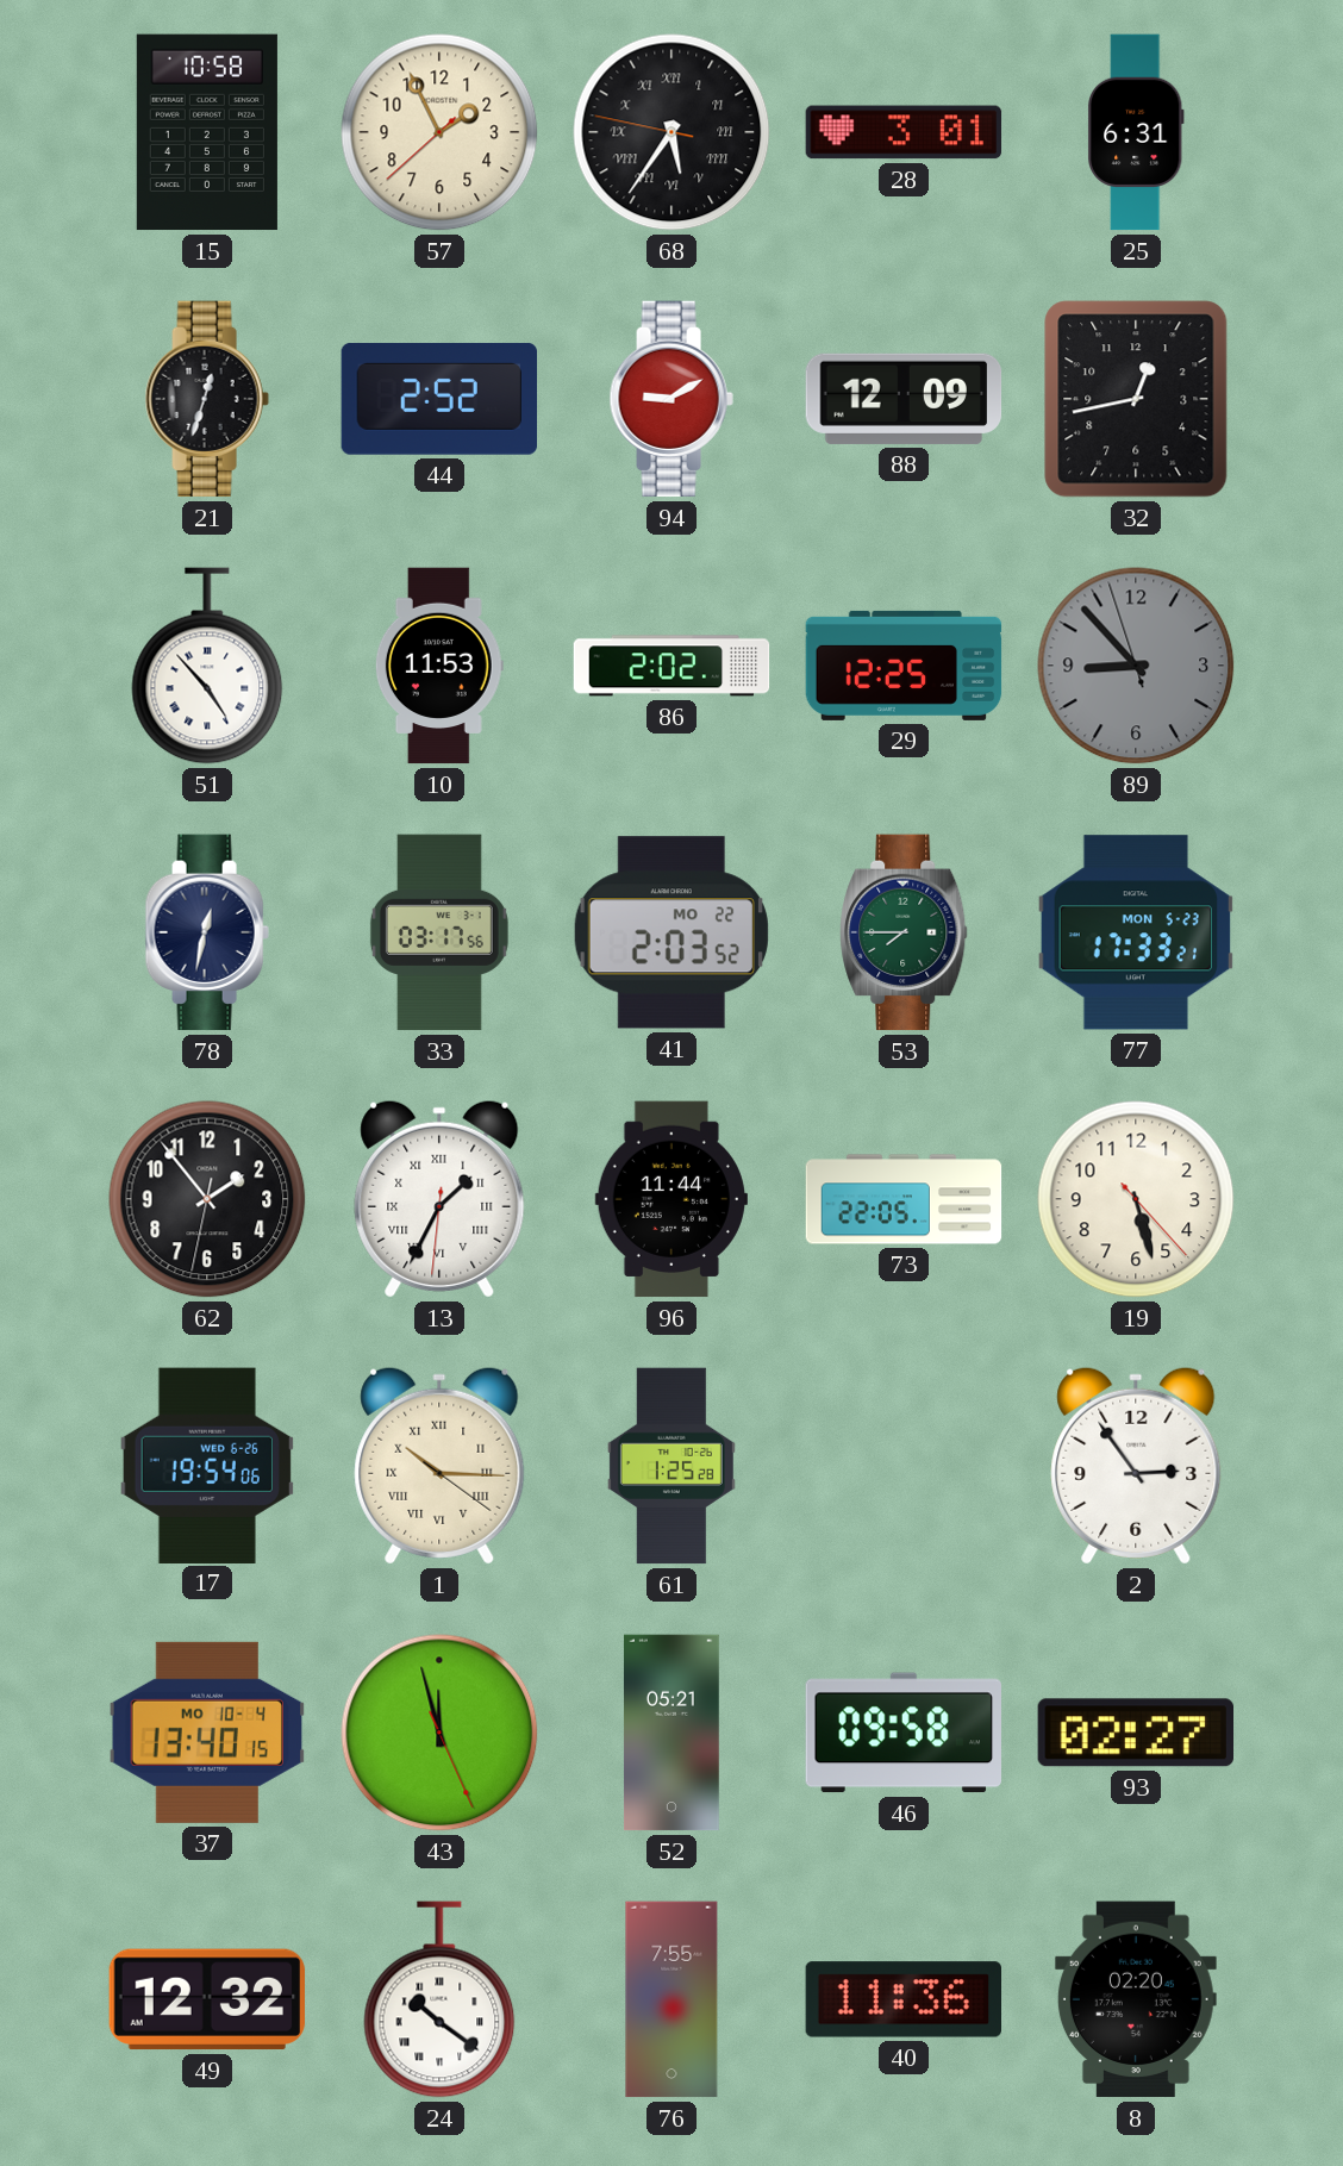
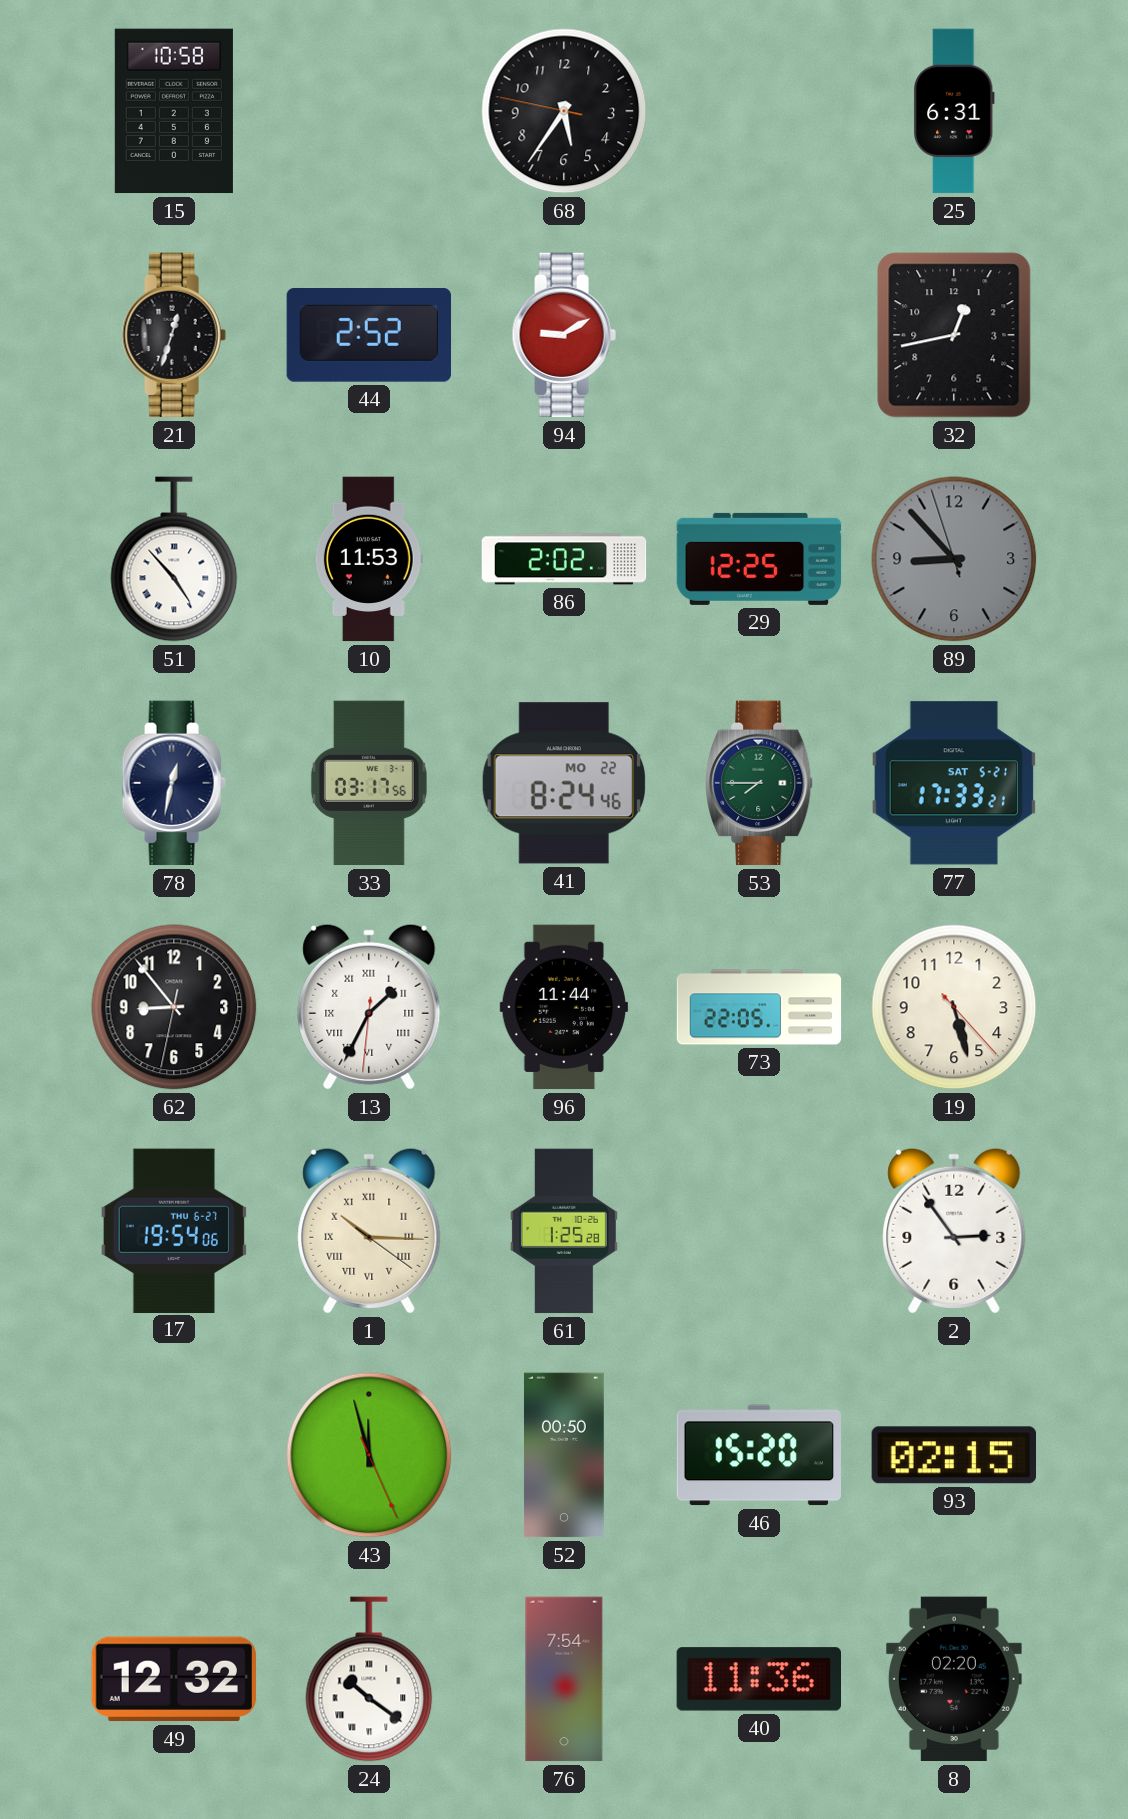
57: 1:55 -> none
68 numerals: Roman -> Arabic
28: 3:01 -> none
88: 12:09 -> none
41: 2:03 -> 8:24
77 date: MON 5-23 -> SAT 5-21
62: 1:53 -> 8:53
17 date: WED 6-26 -> THU 6-27
37: 13:40 -> none
52: 05:21 -> 00:50
46: 09:58 -> 15:20
93: 02:27 -> 02:15
76: 7:55 -> 7:54
